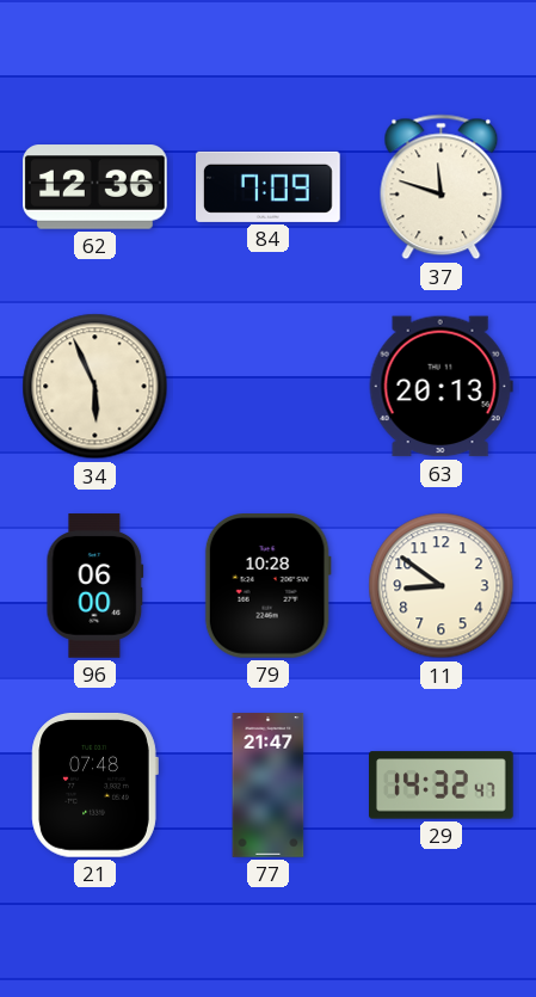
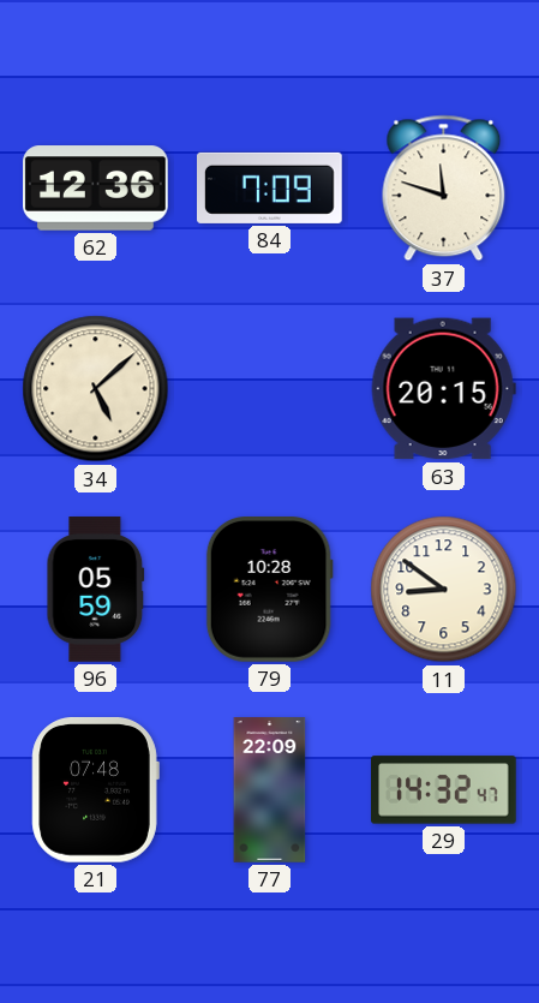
34: 5:56 -> 5:08
63: 20:13 -> 20:15
96: 06:00 -> 05:59
77: 21:47 -> 22:09
